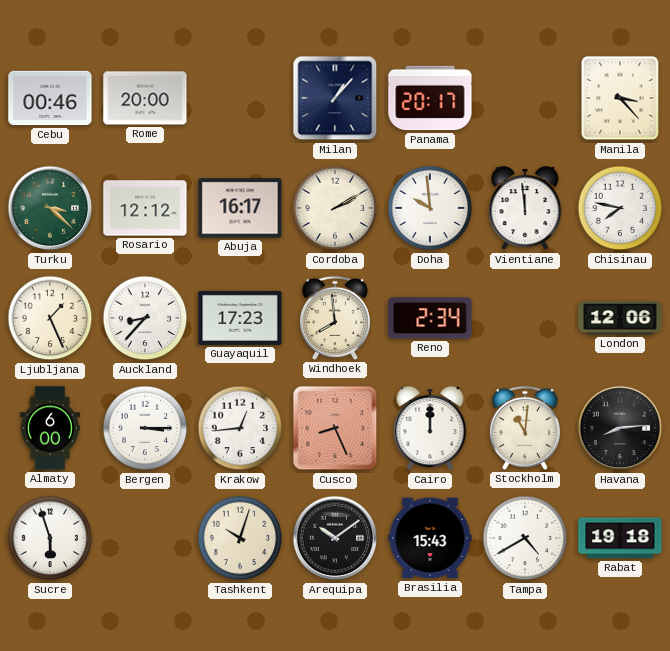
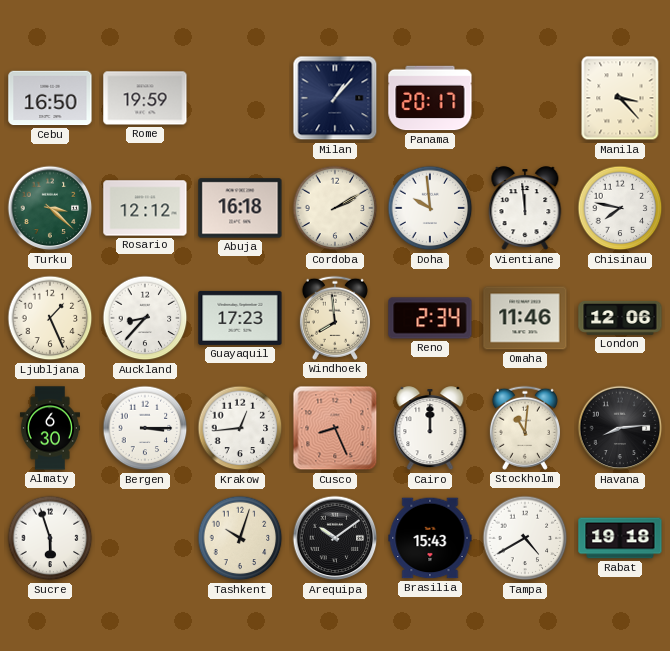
Cebu: 00:46 -> 16:50
Rome: 20:00 -> 19:59
Abuja: 16:17 -> 16:18
Omaha: none -> 11:46
Almaty: 6:00 -> 6:30
